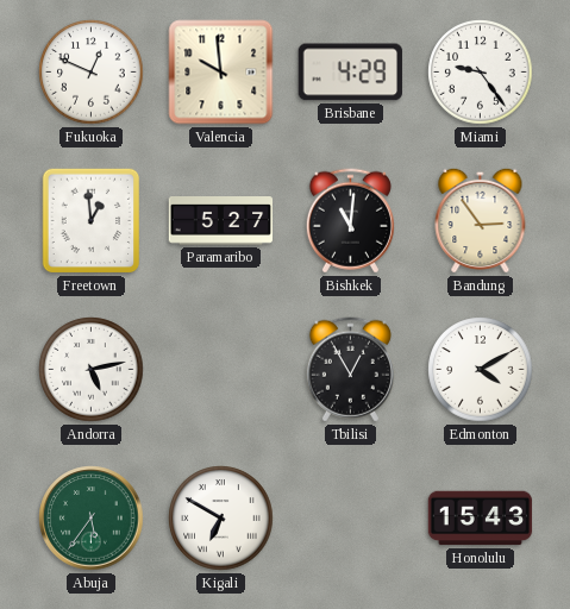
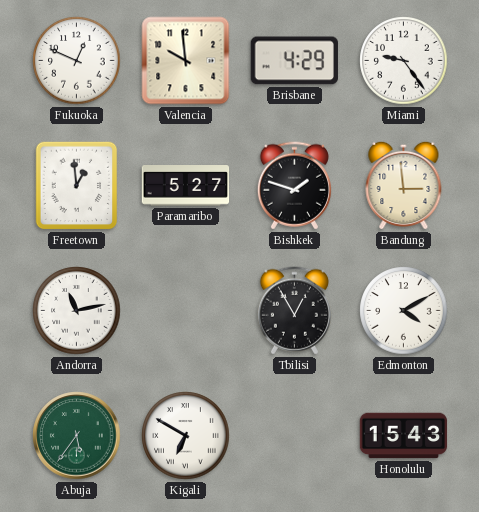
Bishkek: 11:01 -> 1:48
Bandung: 2:54 -> 2:59
Andorra: 5:13 -> 11:13
